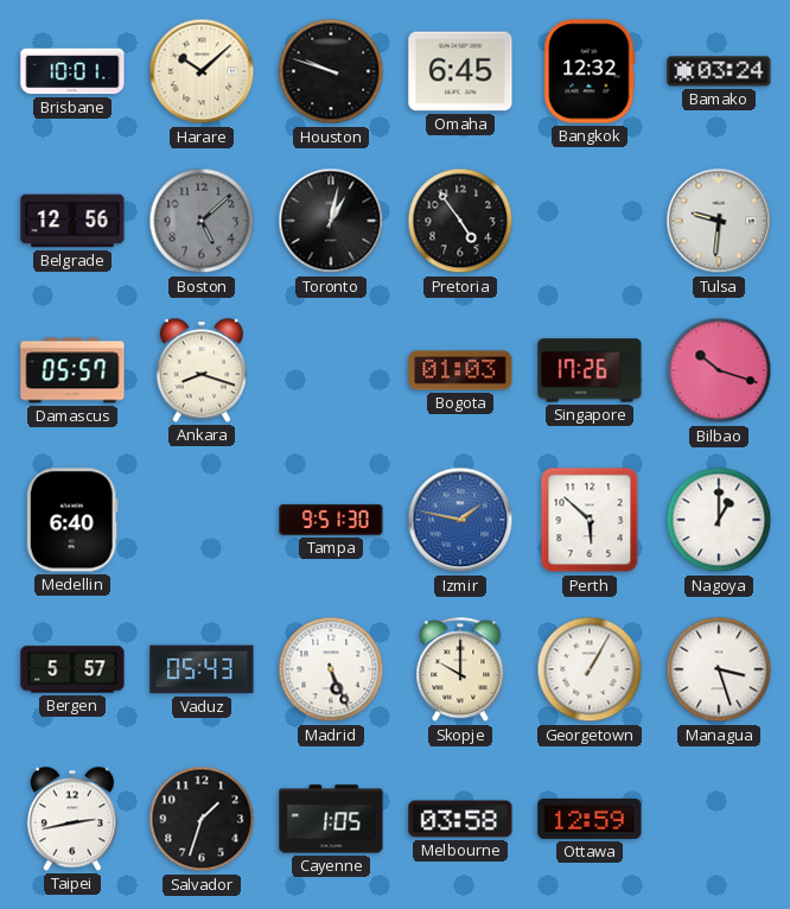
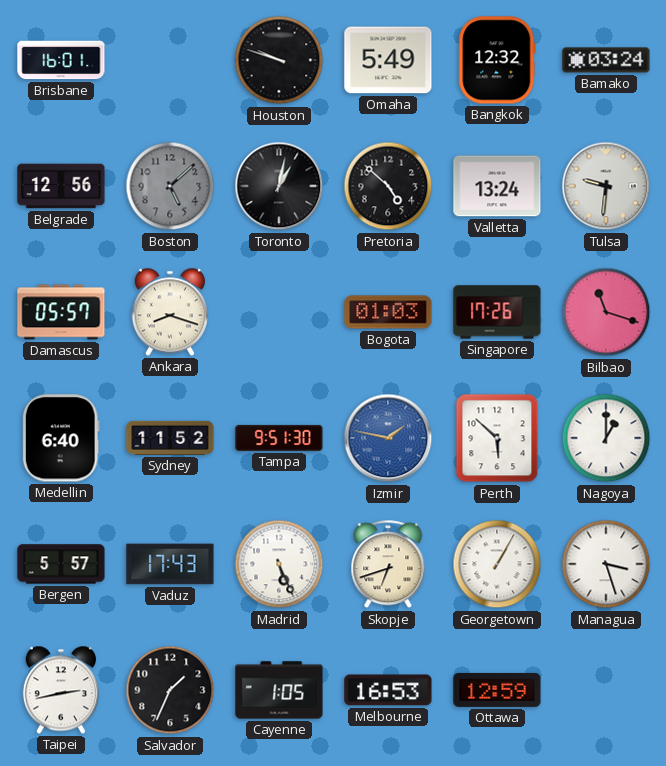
Brisbane: 10:01 -> 16:01
Harare: 10:08 -> none
Omaha: 6:45 -> 5:49
Pretoria: 4:54 -> 4:52
Valletta: none -> 13:24
Bilbao: 10:18 -> 11:18
Sydney: none -> 11:52
Vaduz: 05:43 -> 17:43
Skopje: 10:00 -> 6:42
Salvador: 1:33 -> 1:34
Melbourne: 03:58 -> 16:53
